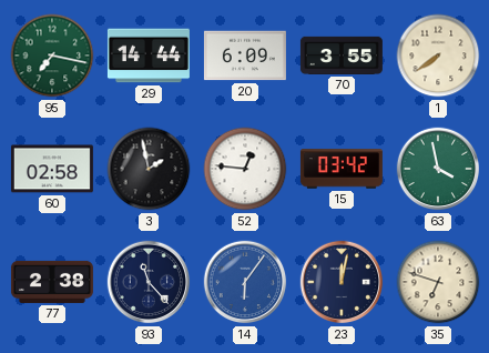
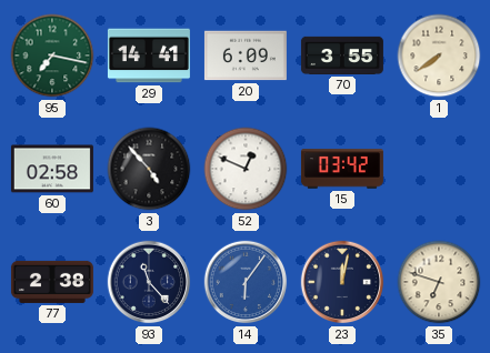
29: 14:44 -> 14:41
3: 1:58 -> 4:53
52: 12:46 -> 12:49
63: 3:58 -> none
